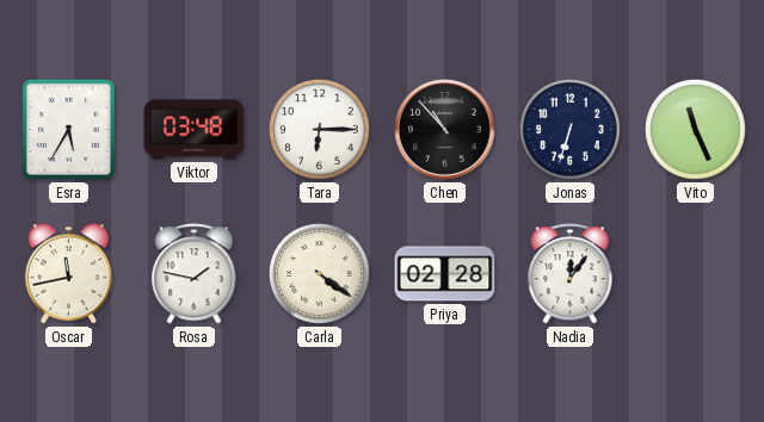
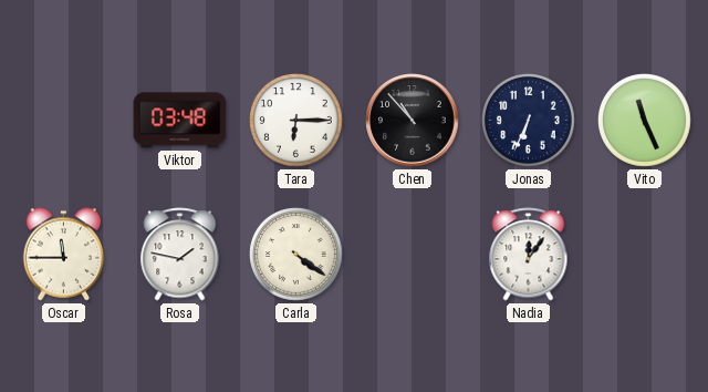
Esra: 5:35 -> none
Jonas: 6:33 -> 6:34
Oscar: 11:43 -> 11:45
Priya: 02:28 -> none
